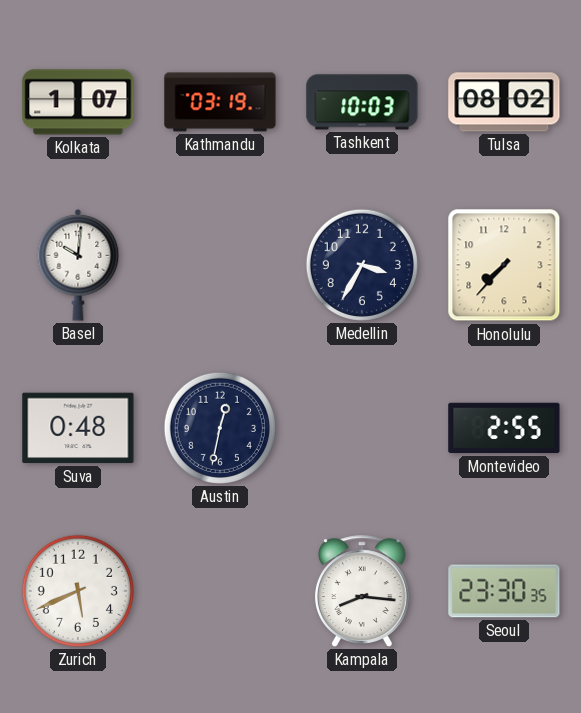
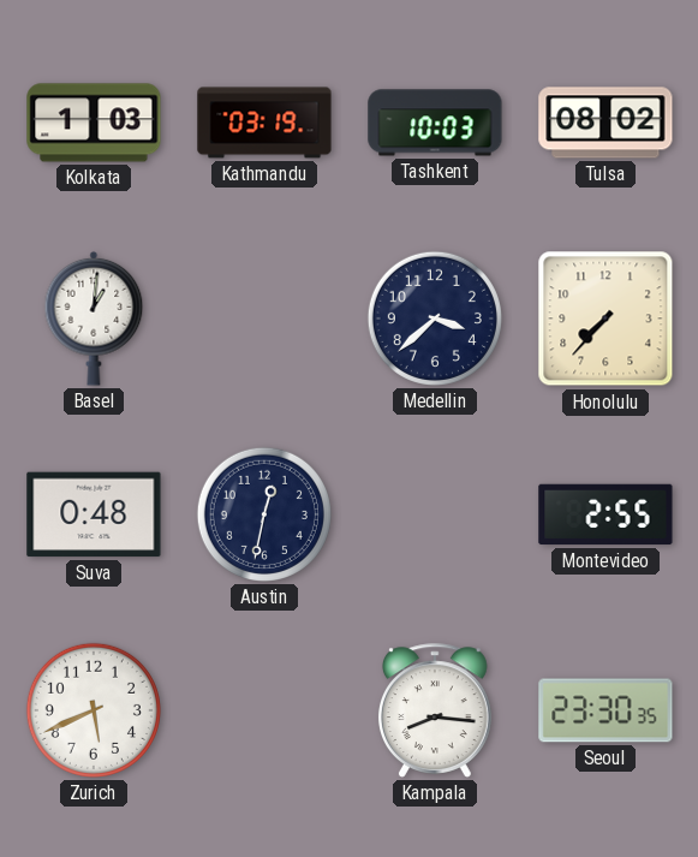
Kolkata: 1:07 -> 1:03
Basel: 10:01 -> 1:01
Medellin: 3:35 -> 3:38
